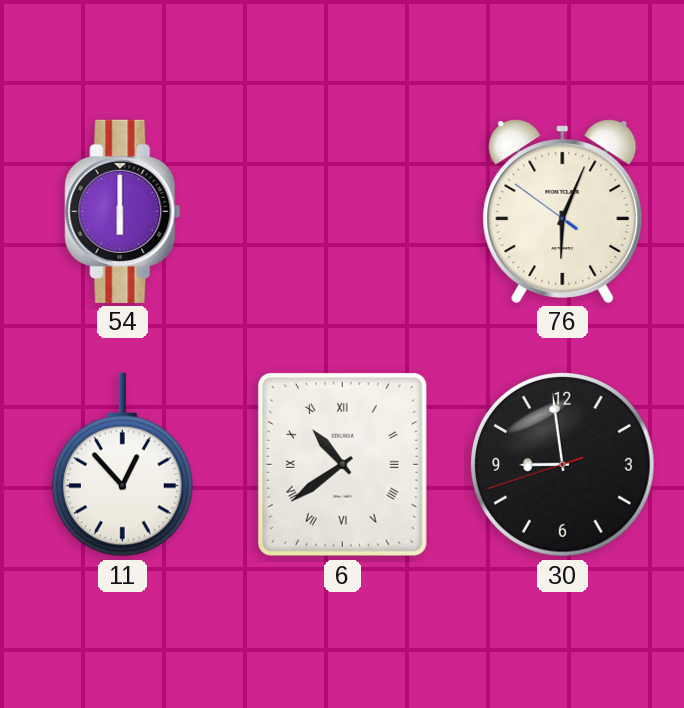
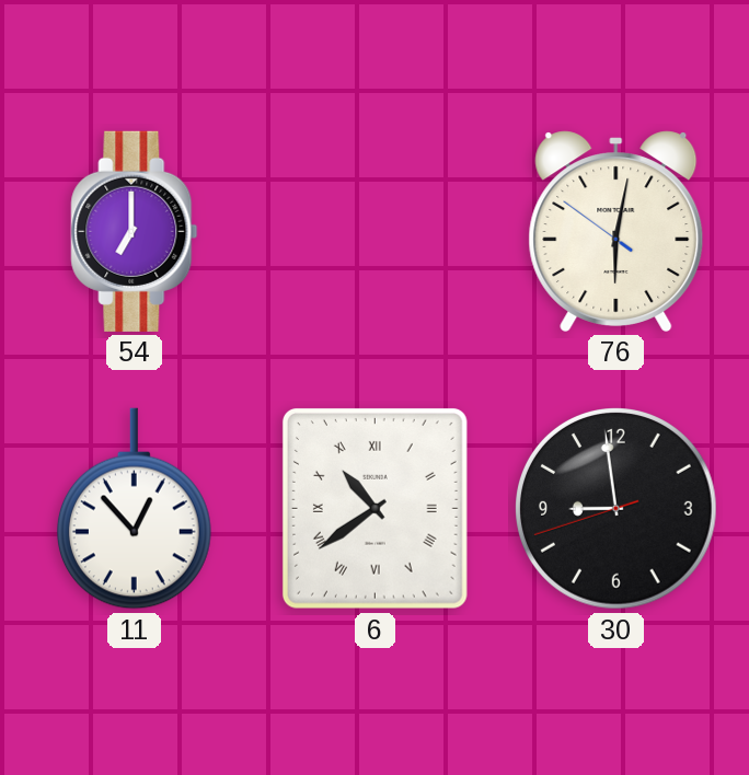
54: 6:00 -> 7:00
76: 6:03 -> 6:01
